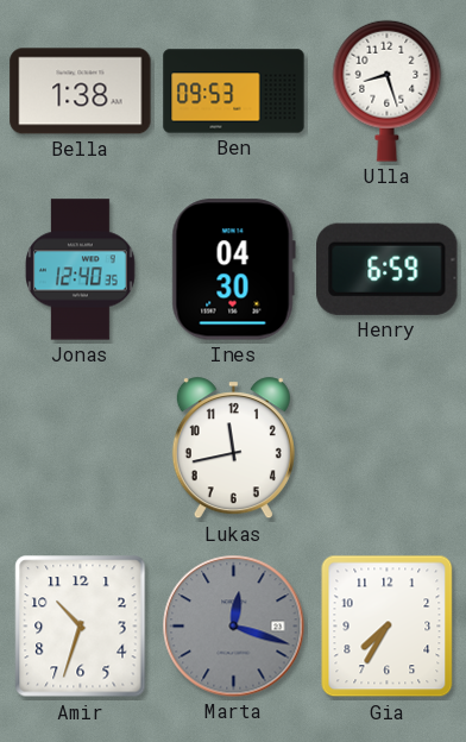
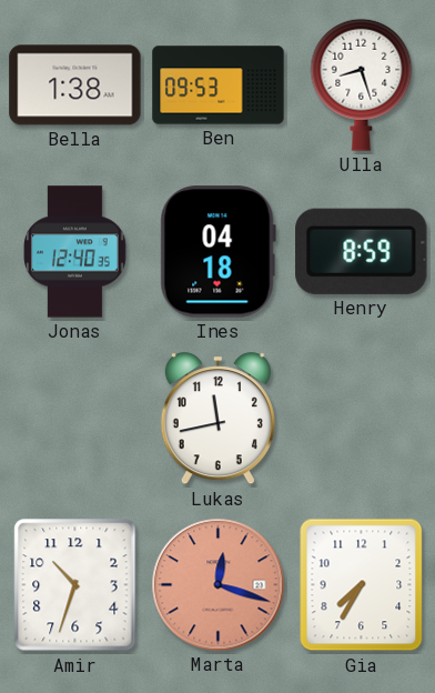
Ines: 04:30 -> 04:18
Henry: 6:59 -> 8:59
Marta dial: grey -> salmon
